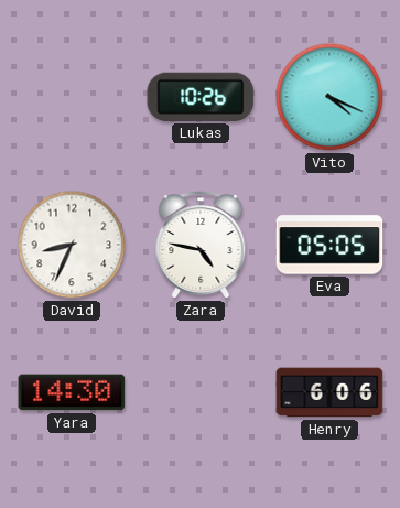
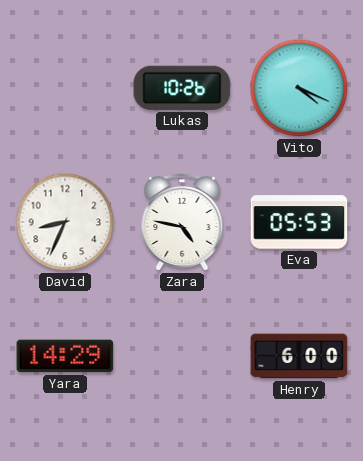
Eva: 05:05 -> 05:53
Yara: 14:30 -> 14:29
Henry: 6:06 -> 6:00
